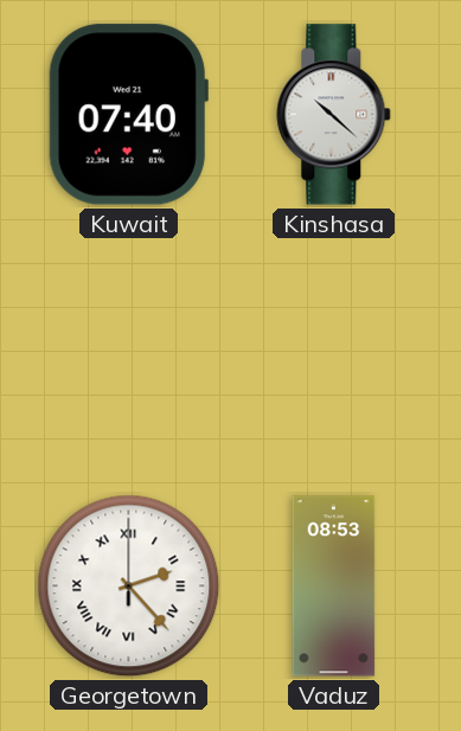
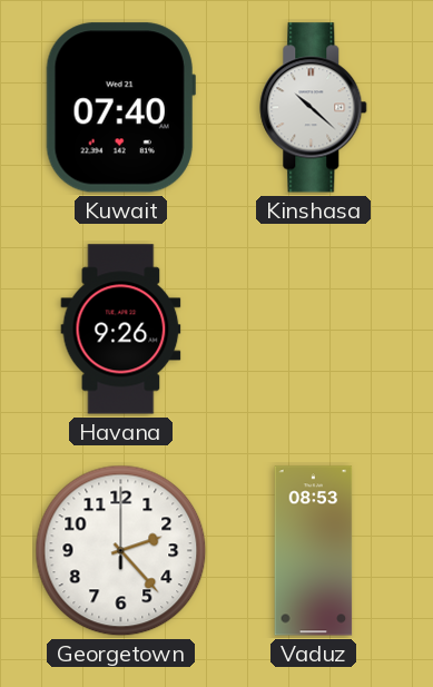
Havana: none -> 9:26
Georgetown numerals: Roman -> Arabic
